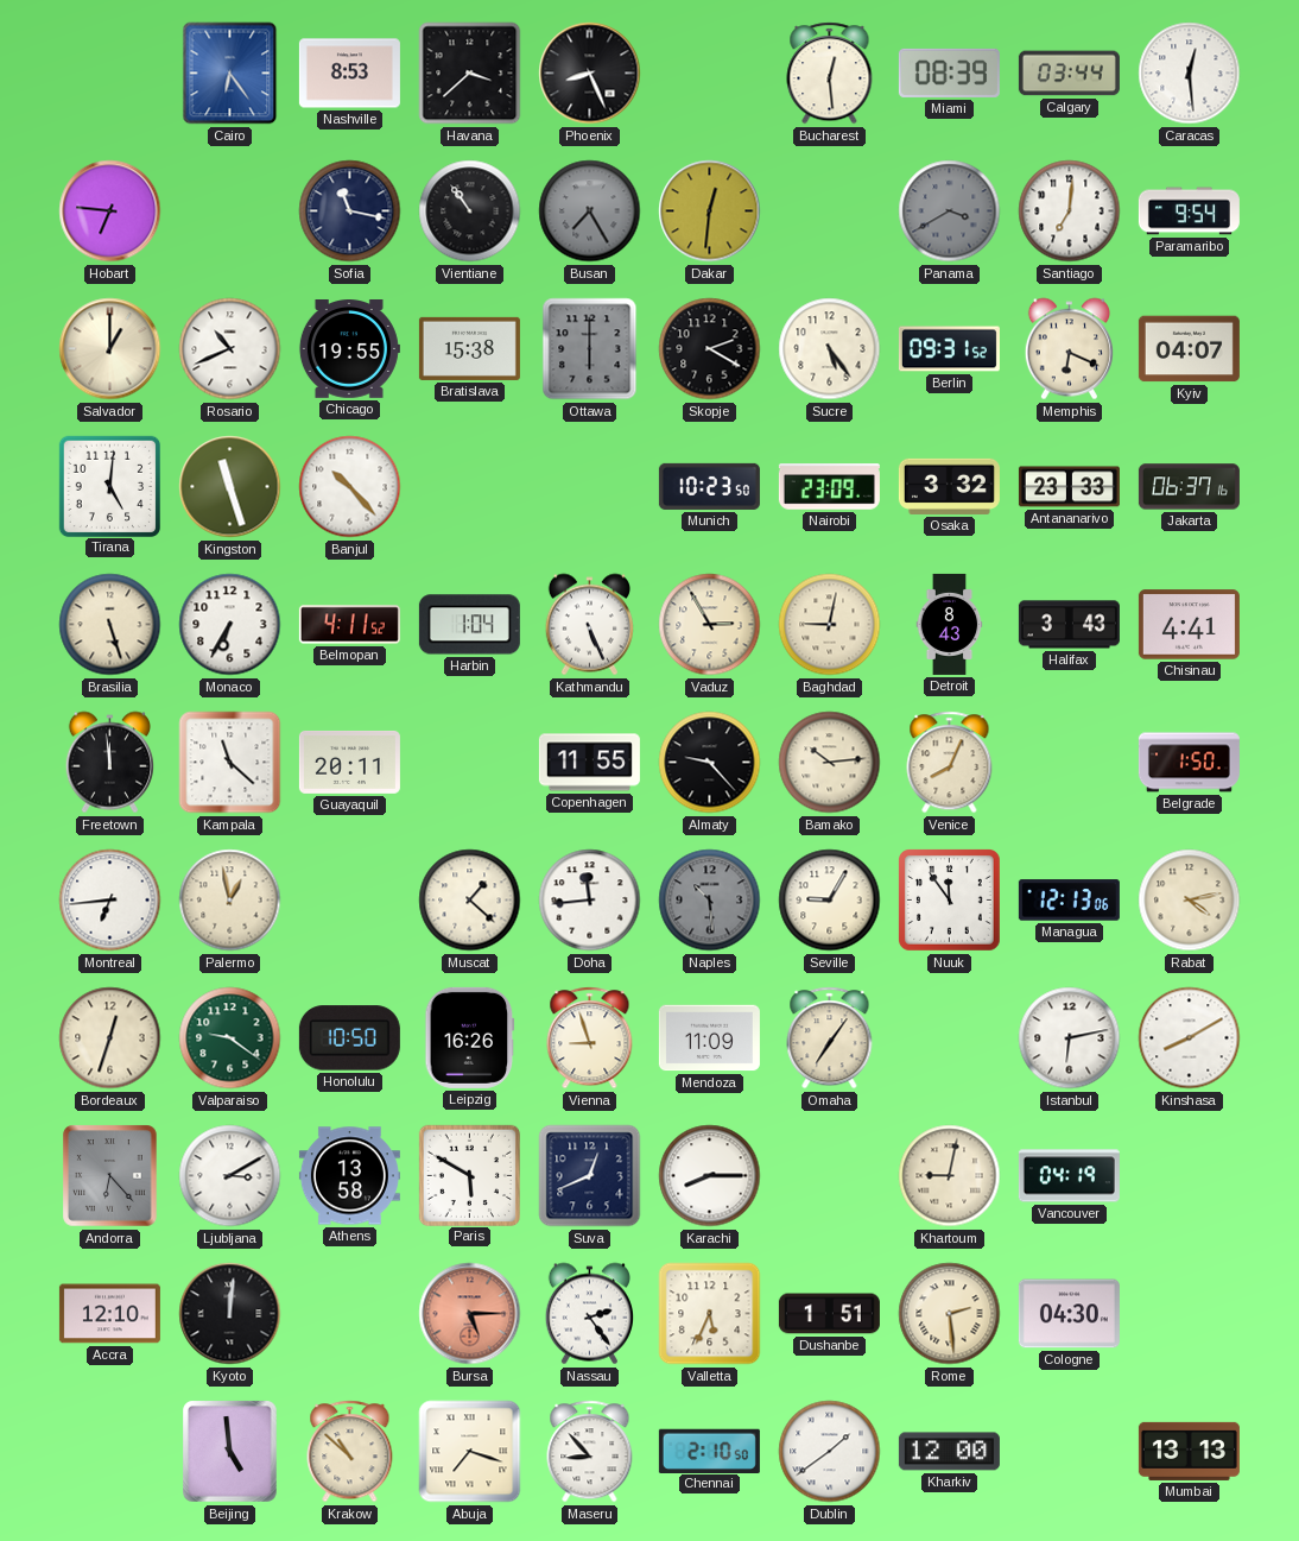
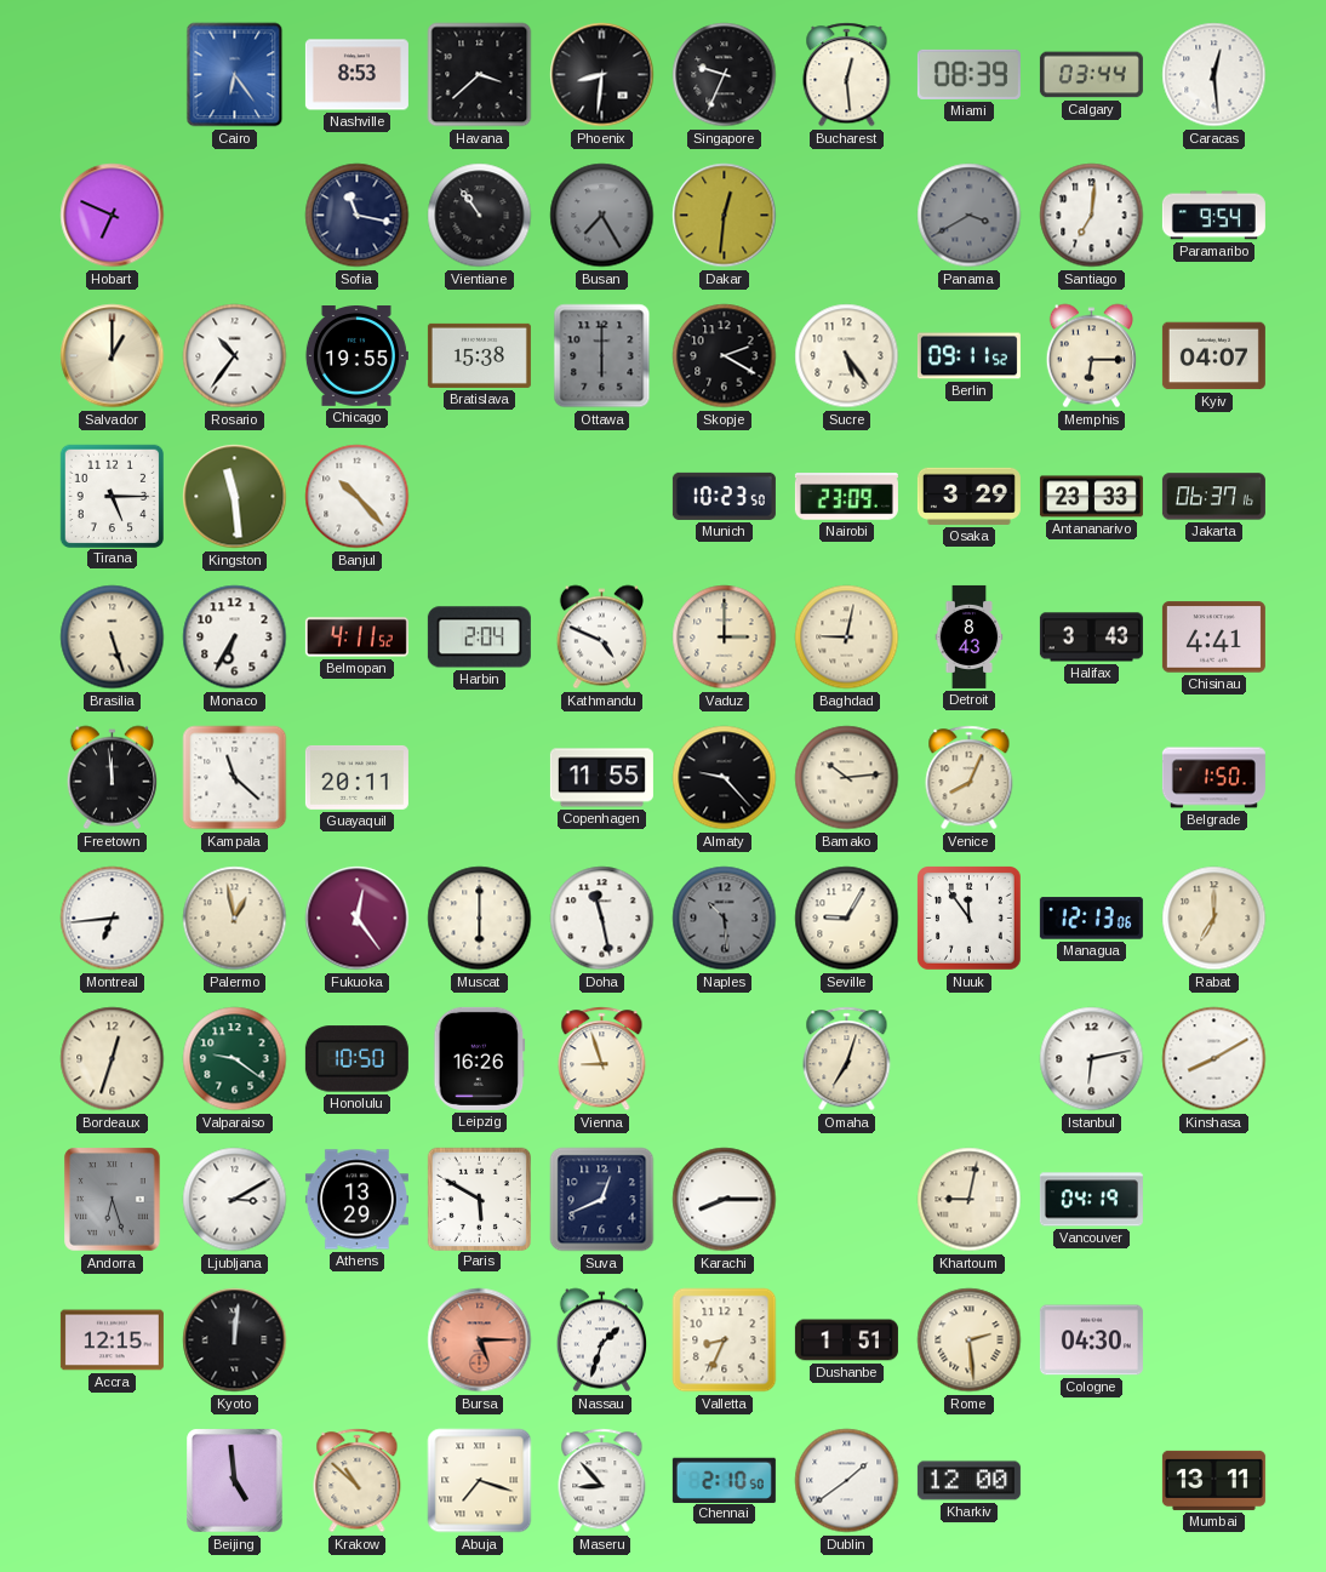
Phoenix: 8:26 -> 8:31
Singapore: none -> 9:34
Hobart: 6:46 -> 6:49
Rosario: 10:41 -> 10:36
Berlin: 09:31 -> 09:11
Memphis: 6:19 -> 6:15
Tirana: 5:01 -> 5:15
Kingston: 11:27 -> 11:29
Osaka: 3:32 -> 3:29
Harbin: 1:04 -> 2:04
Kathmandu: 5:26 -> 4:49
Vaduz: 2:55 -> 3:00
Fukuoka: none -> 12:24
Muscat: 1:22 -> 6:00
Doha: 11:44 -> 11:28
Rabat: 4:13 -> 7:00
Mendoza: 11:09 -> none
Omaha: 7:06 -> 7:03
Andorra: 6:23 -> 6:27
Athens: 13:58 -> 13:29
Accra: 12:10 -> 12:15
Nassau: 2:24 -> 1:33
Valletta: 5:34 -> 8:34
Mumbai: 13:13 -> 13:11
